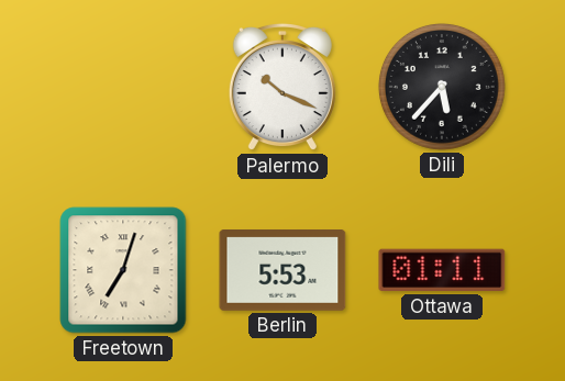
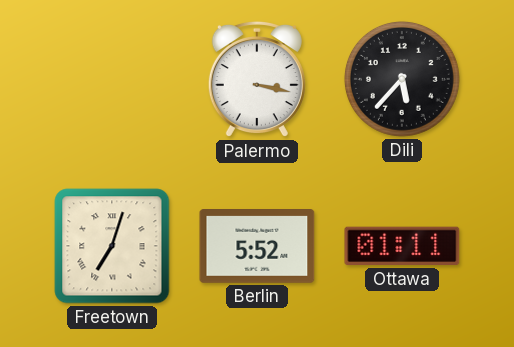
Palermo: 10:19 -> 3:17
Berlin: 5:53 -> 5:52
